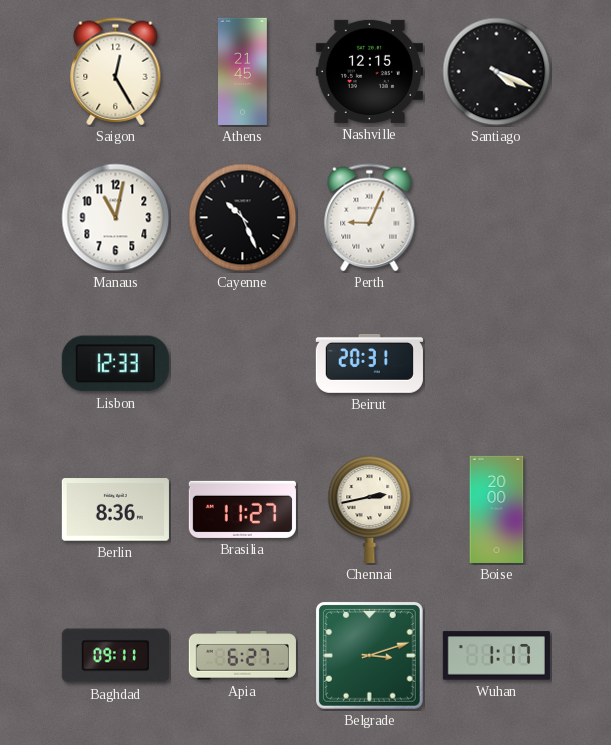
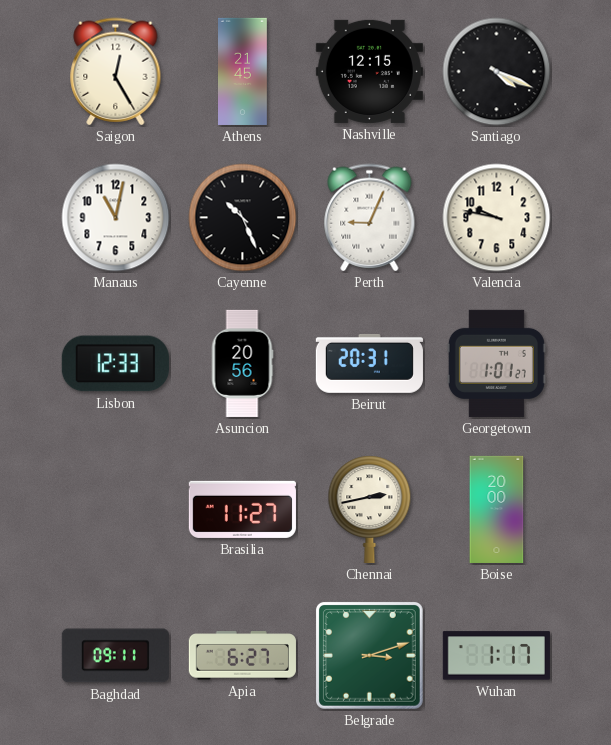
Valencia: none -> 9:47
Asuncion: none -> 20:56
Georgetown: none -> 1:01
Berlin: 8:36 -> none
